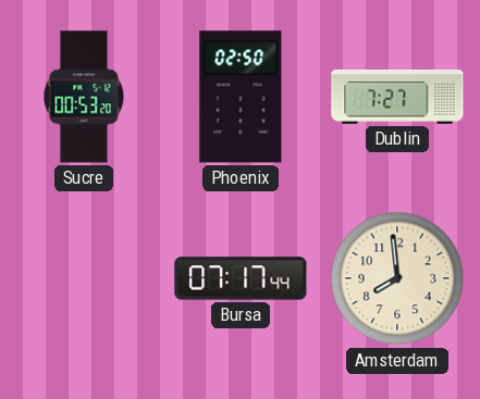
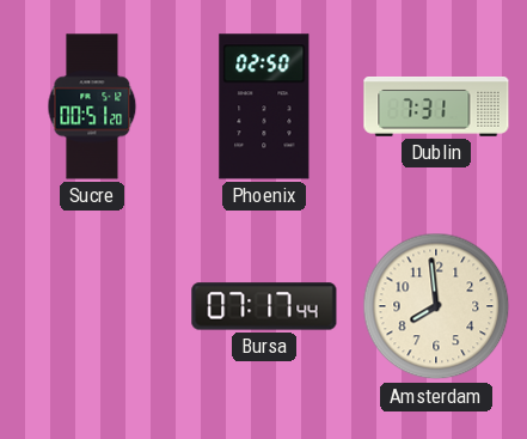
Sucre: 00:53 -> 00:51
Dublin: 7:27 -> 7:31
